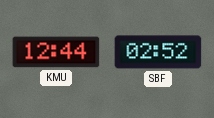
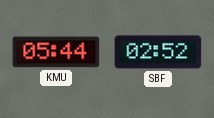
KMU: 12:44 -> 05:44
